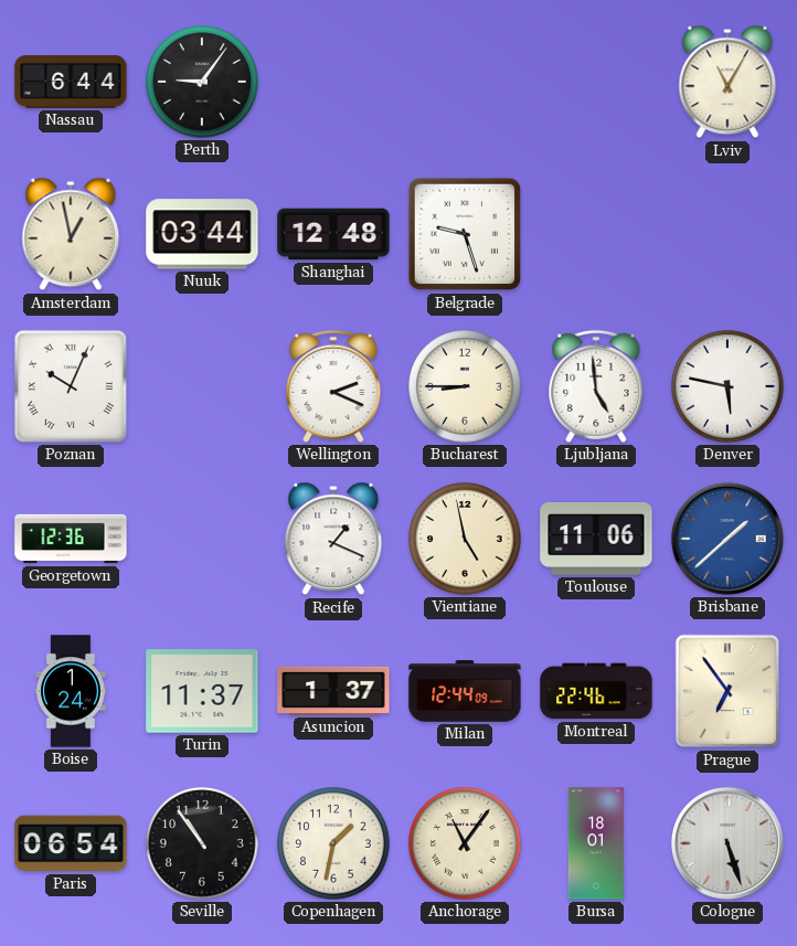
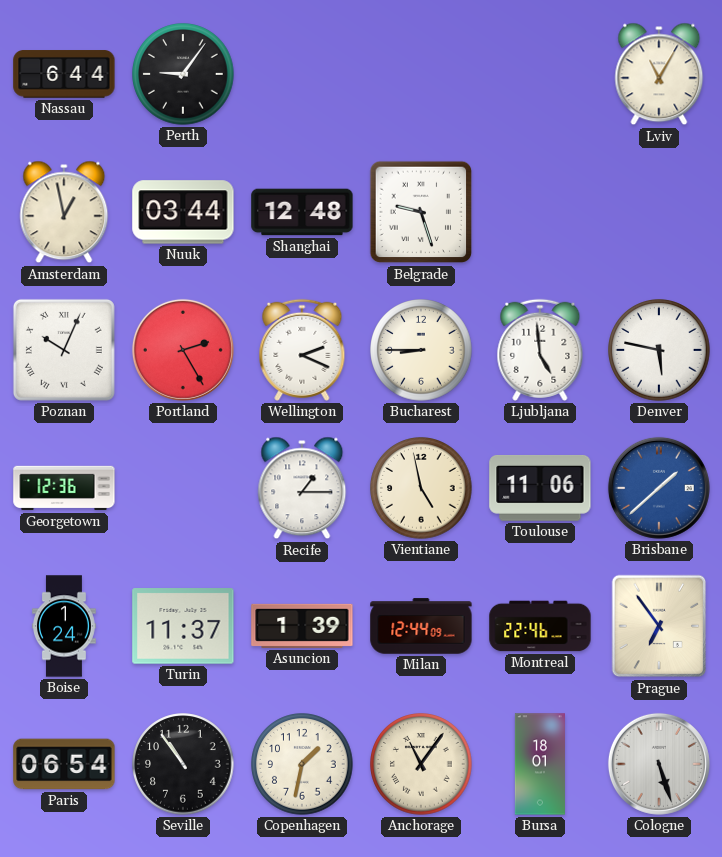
Portland: none -> 2:25
Recife: 1:19 -> 1:15
Asuncion: 1:37 -> 1:39
